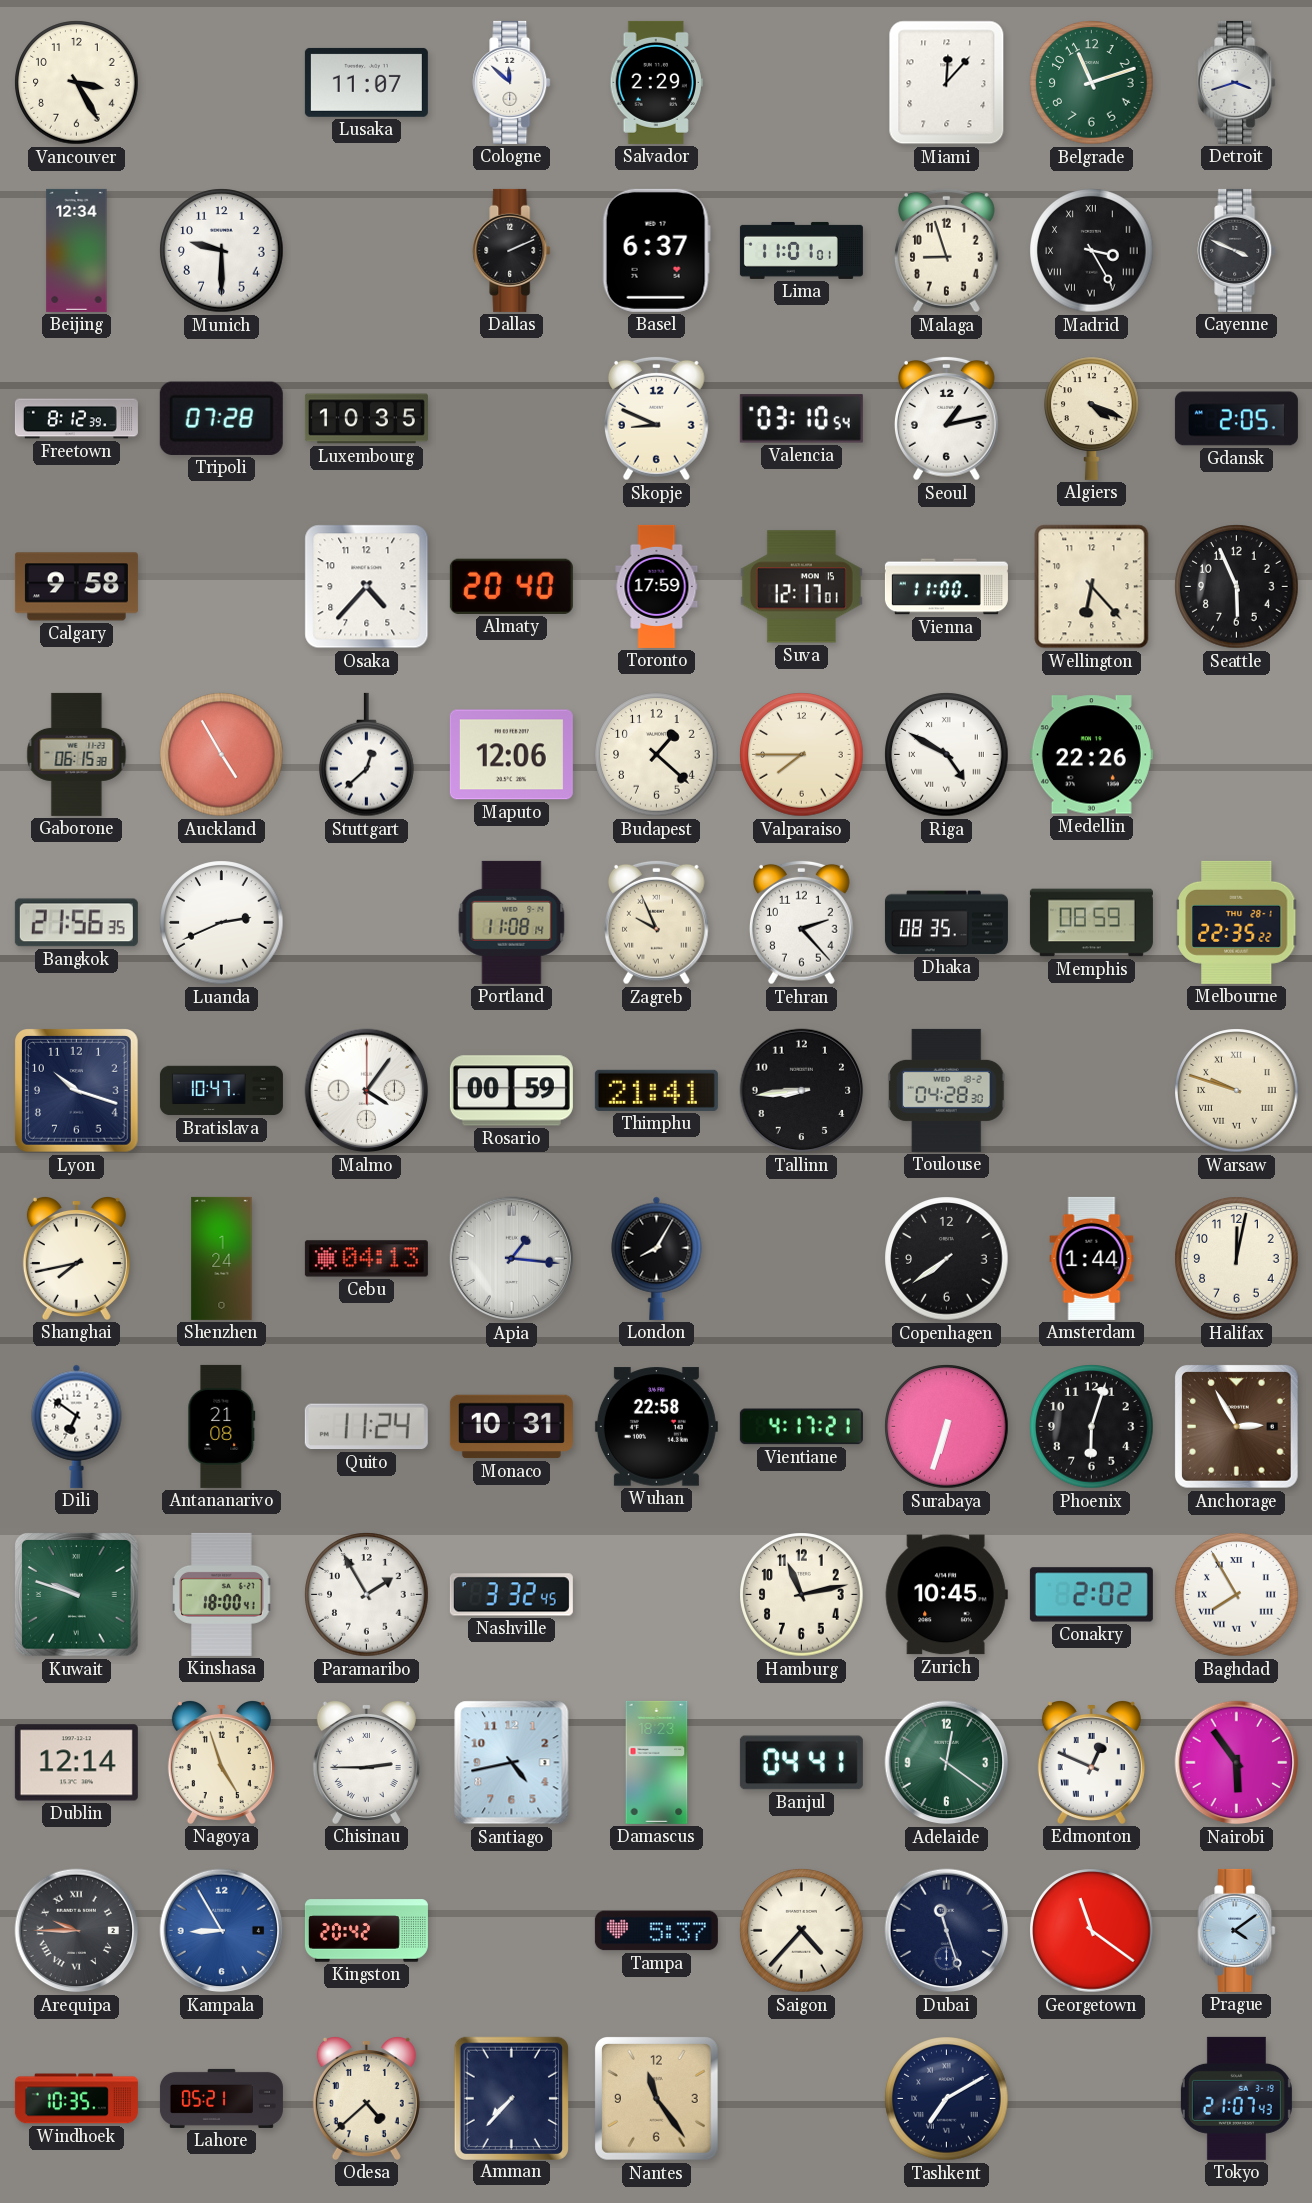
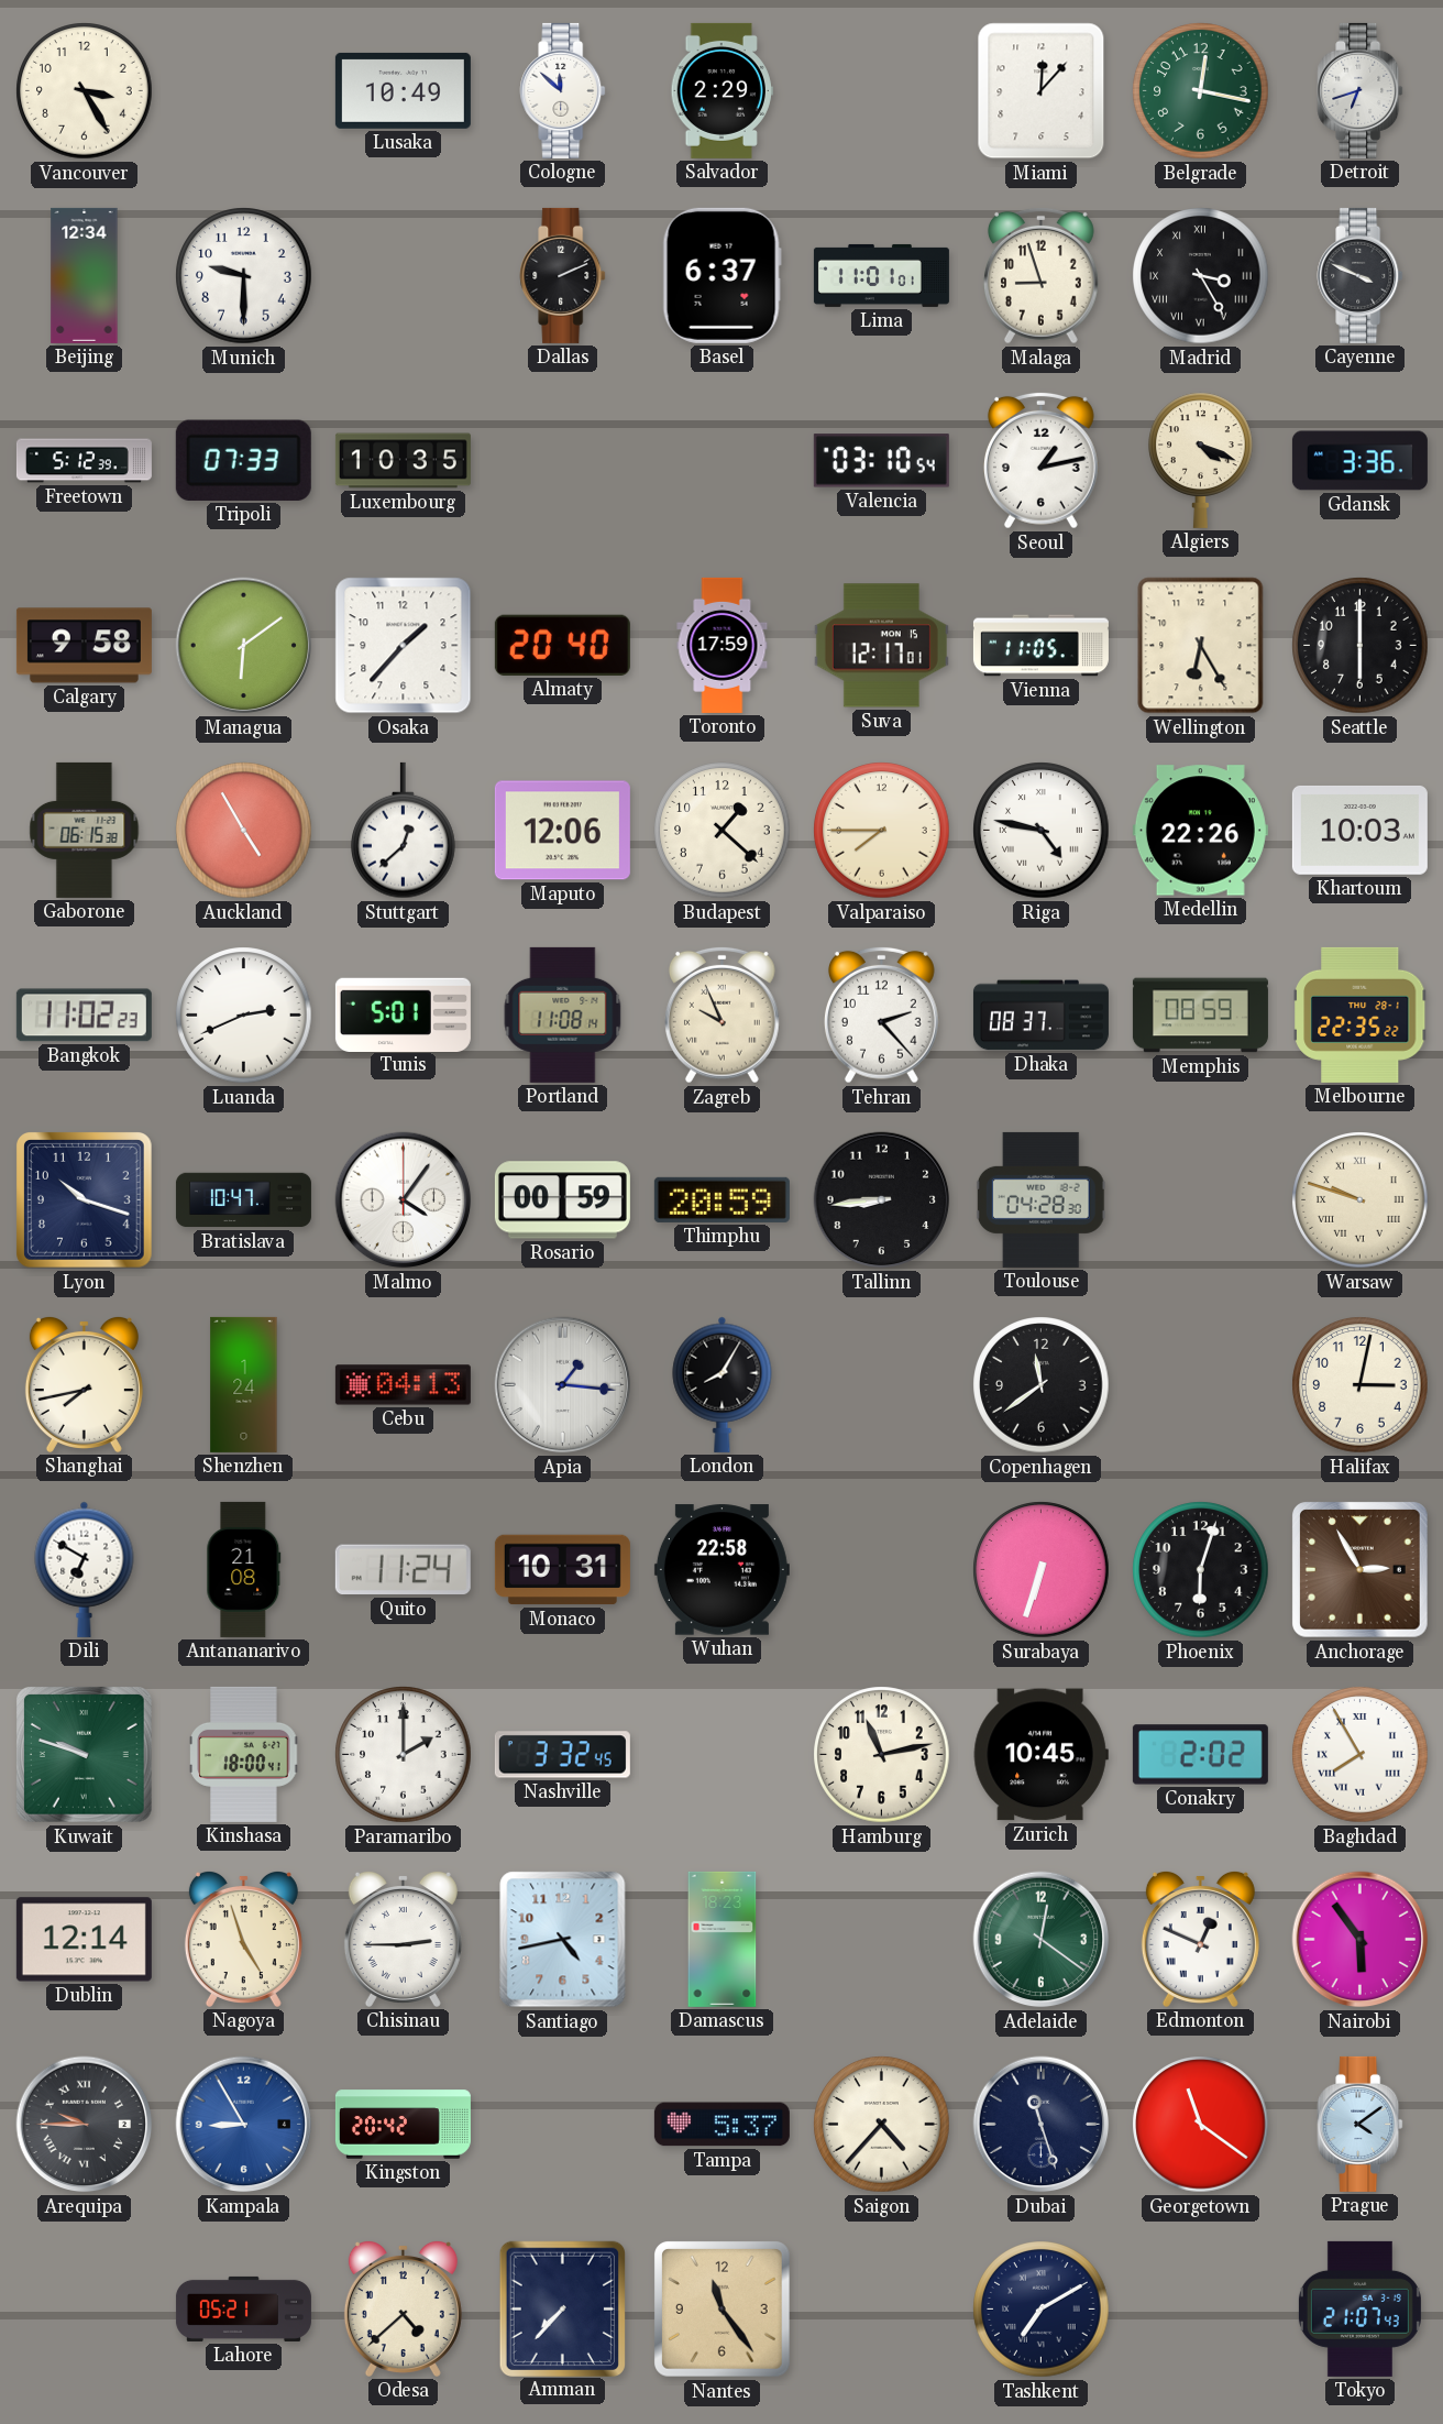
Lusaka: 11:07 -> 10:49
Belgrade: 11:12 -> 12:17
Detroit: 3:42 -> 6:42
Freetown: 8:12 -> 5:12
Tripoli: 07:28 -> 07:33
Skopje: 8:49 -> none
Gdansk: 2:05 -> 3:36
Managua: none -> 6:09
Osaka: 4:37 -> 1:37
Vienna: 11:00 -> 11:05
Wellington: 6:23 -> 6:25
Seattle: 5:56 -> 6:00
Riga: 4:50 -> 4:47
Khartoum: none -> 10:03
Bangkok: 21:56 -> 11:02
Tunis: none -> 5:01
Dhaka: 08:35 -> 08:37
Thimphu: 21:41 -> 20:59
Copenhagen: 7:39 -> 11:39
Amsterdam: 1:44 -> none
Halifax: 12:02 -> 3:02
Dili: 6:51 -> 6:50
Vientiane: 4:17 -> none
Paramaribo: 1:55 -> 2:00
Banjul: 04:41 -> none
Windhoek: 10:35 -> none
